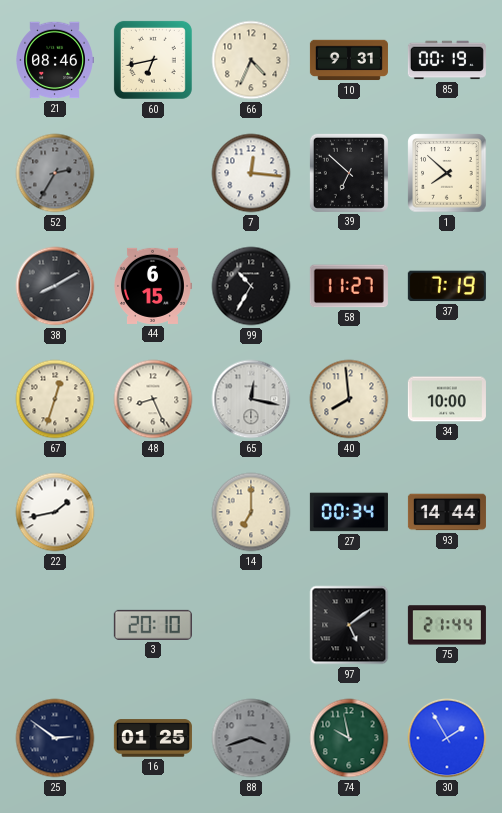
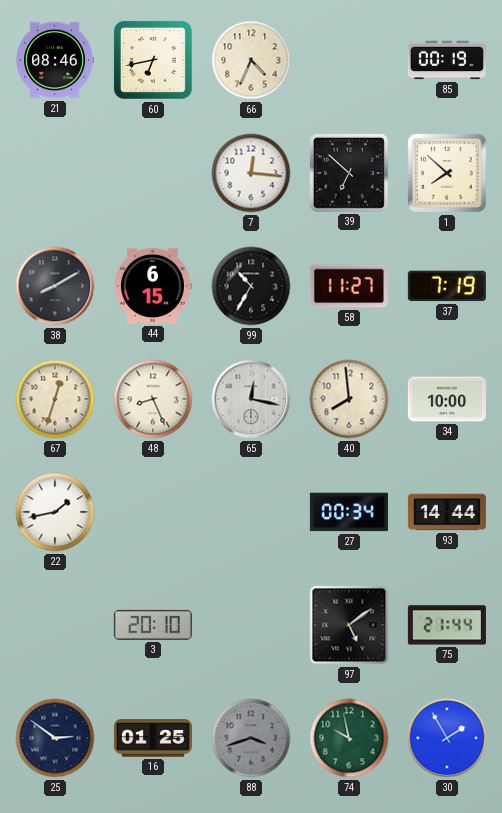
10: 9:31 -> none
52: 2:35 -> none
14: 7:00 -> none
